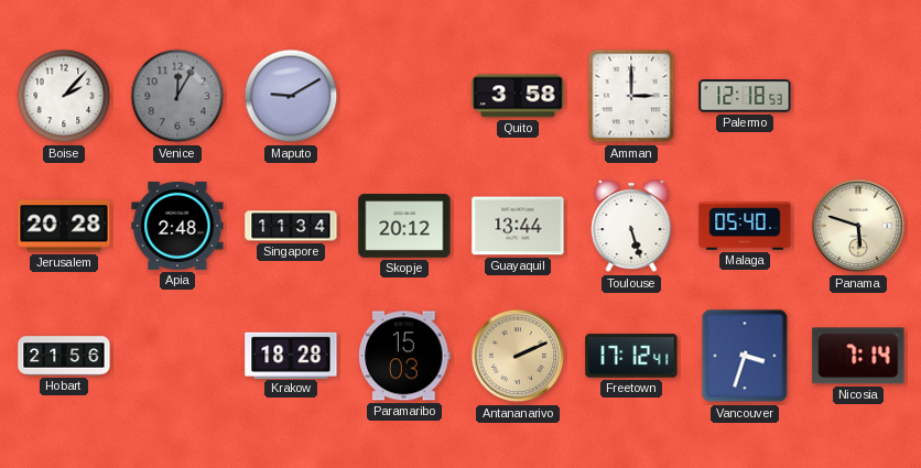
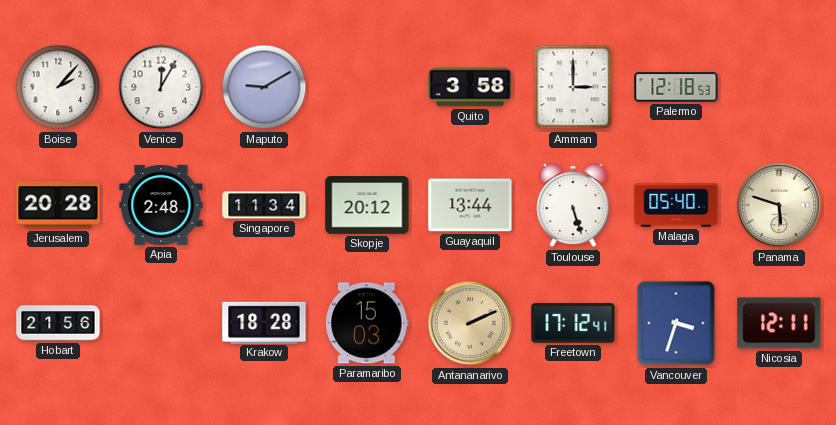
Venice dial: grey -> white
Nicosia: 7:14 -> 12:11
